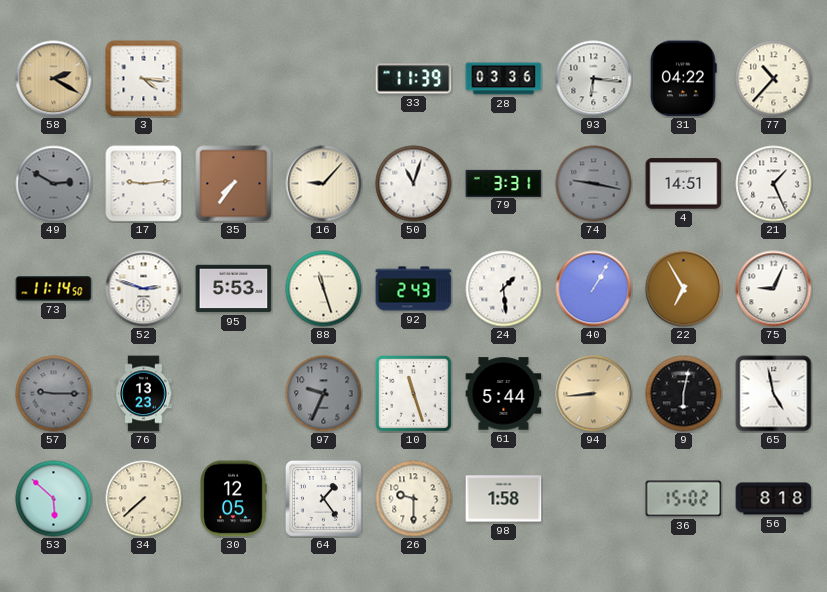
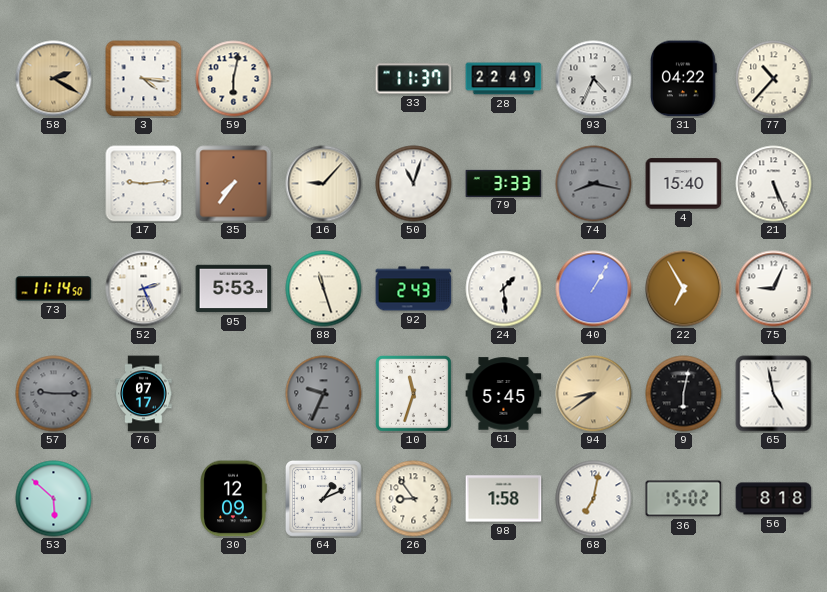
59: none -> 6:02
33: 11:39 -> 11:37
28: 03:36 -> 22:49
93: 6:16 -> 4:34
49: 2:50 -> none
79: 3:31 -> 3:33
74: 9:17 -> 8:17
4: 14:51 -> 15:40
21: 1:26 -> 5:26
52: 2:48 -> 2:26
76: 13:23 -> 07:17
10: 11:27 -> 11:33
61: 5:44 -> 5:45
94: 8:44 -> 8:39
34: 7:38 -> none
30: 12:05 -> 12:09
64: 1:24 -> 1:11
26: 9:30 -> 8:54
68: none -> 7:02
